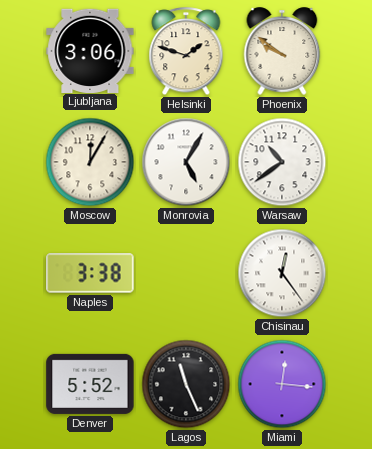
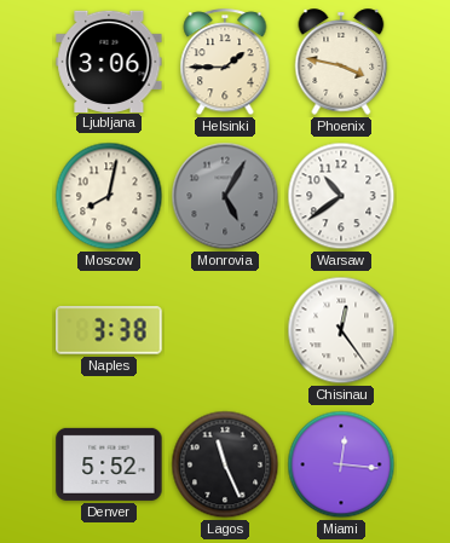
Helsinki: 1:48 -> 1:45
Phoenix: 9:51 -> 3:47
Moscow: 12:05 -> 8:02
Monrovia dial: white -> grey
